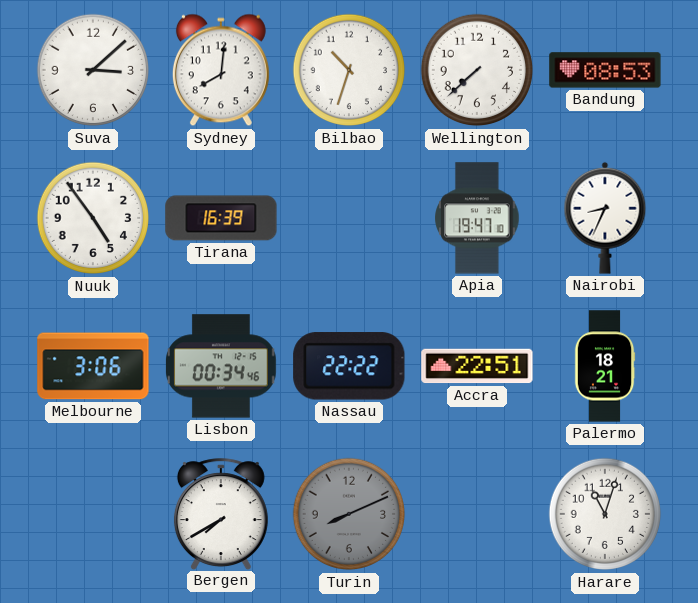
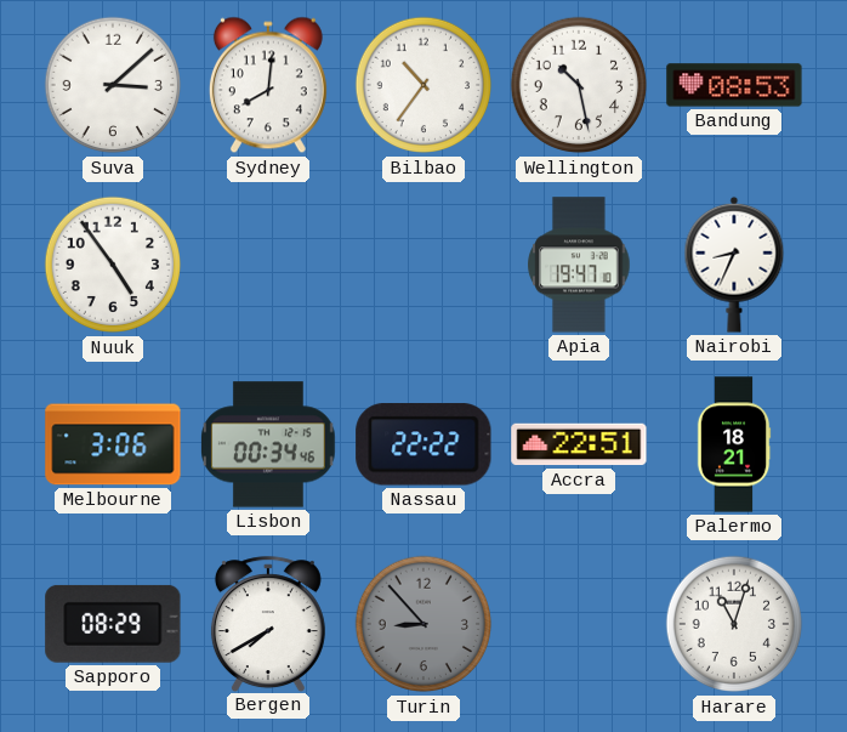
Bilbao: 10:33 -> 10:36
Wellington: 7:38 -> 10:28
Tirana: 16:39 -> none
Sapporo: none -> 08:29
Turin: 8:11 -> 8:53
